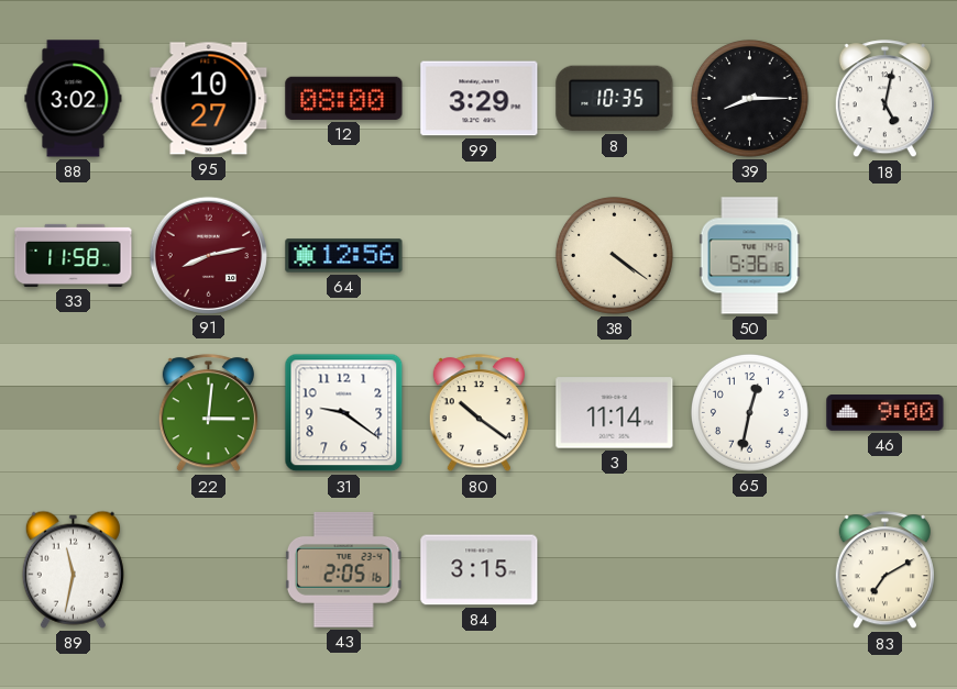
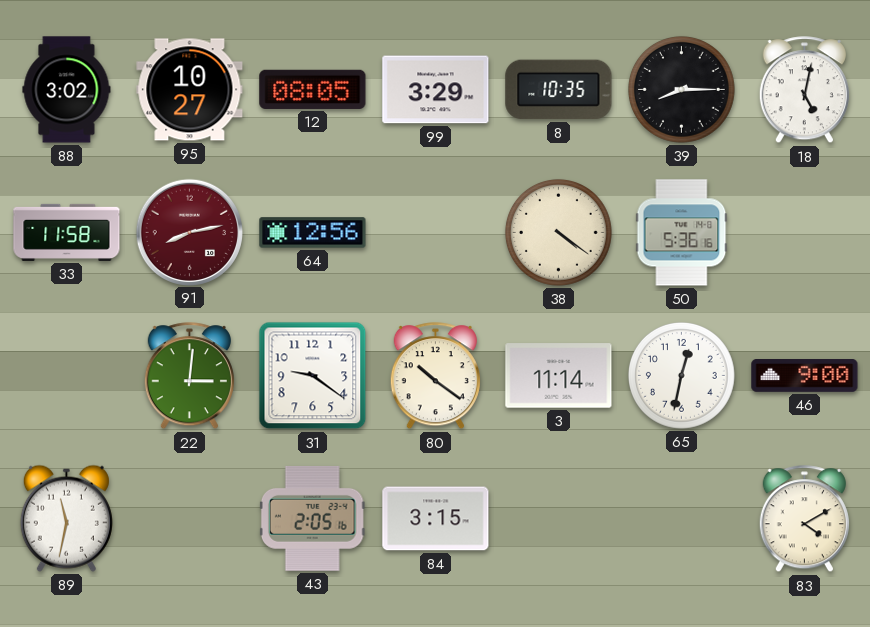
12: 08:00 -> 08:05
83: 7:10 -> 4:10
